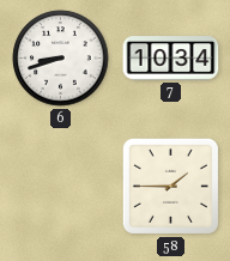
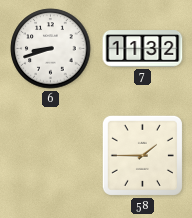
7: 10:34 -> 11:32
